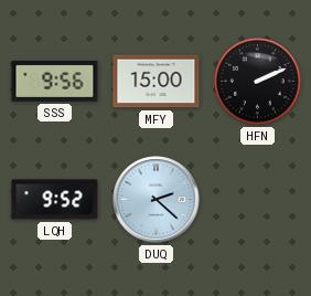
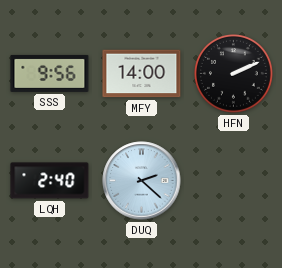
MFY: 15:00 -> 14:00
LQH: 9:52 -> 2:40
